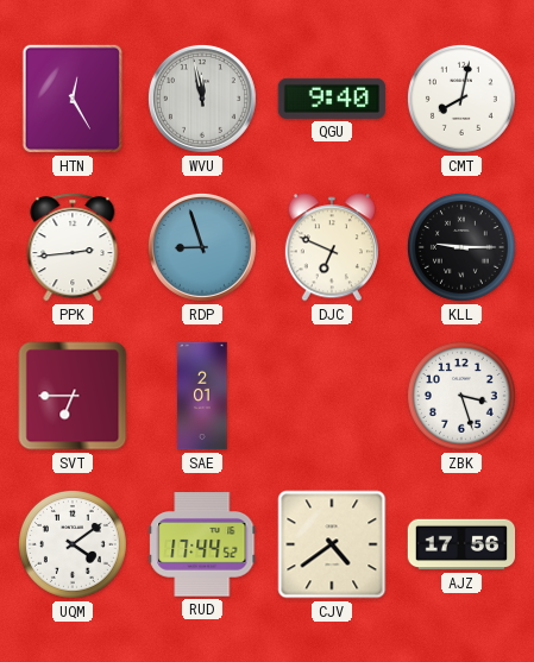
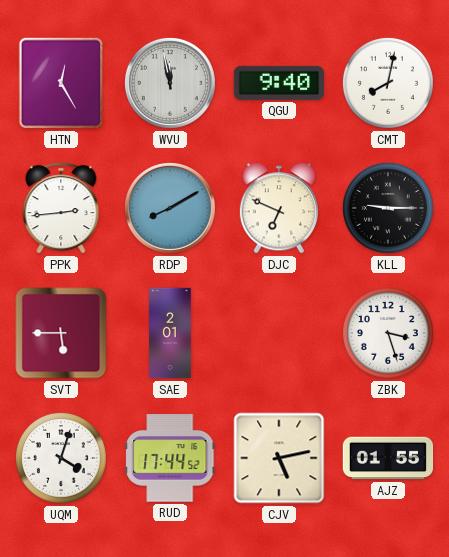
RDP: 8:57 -> 8:10
SVT: 6:45 -> 5:45
UQM: 4:09 -> 4:03
CJV: 4:39 -> 5:13
AJZ: 17:56 -> 01:55
